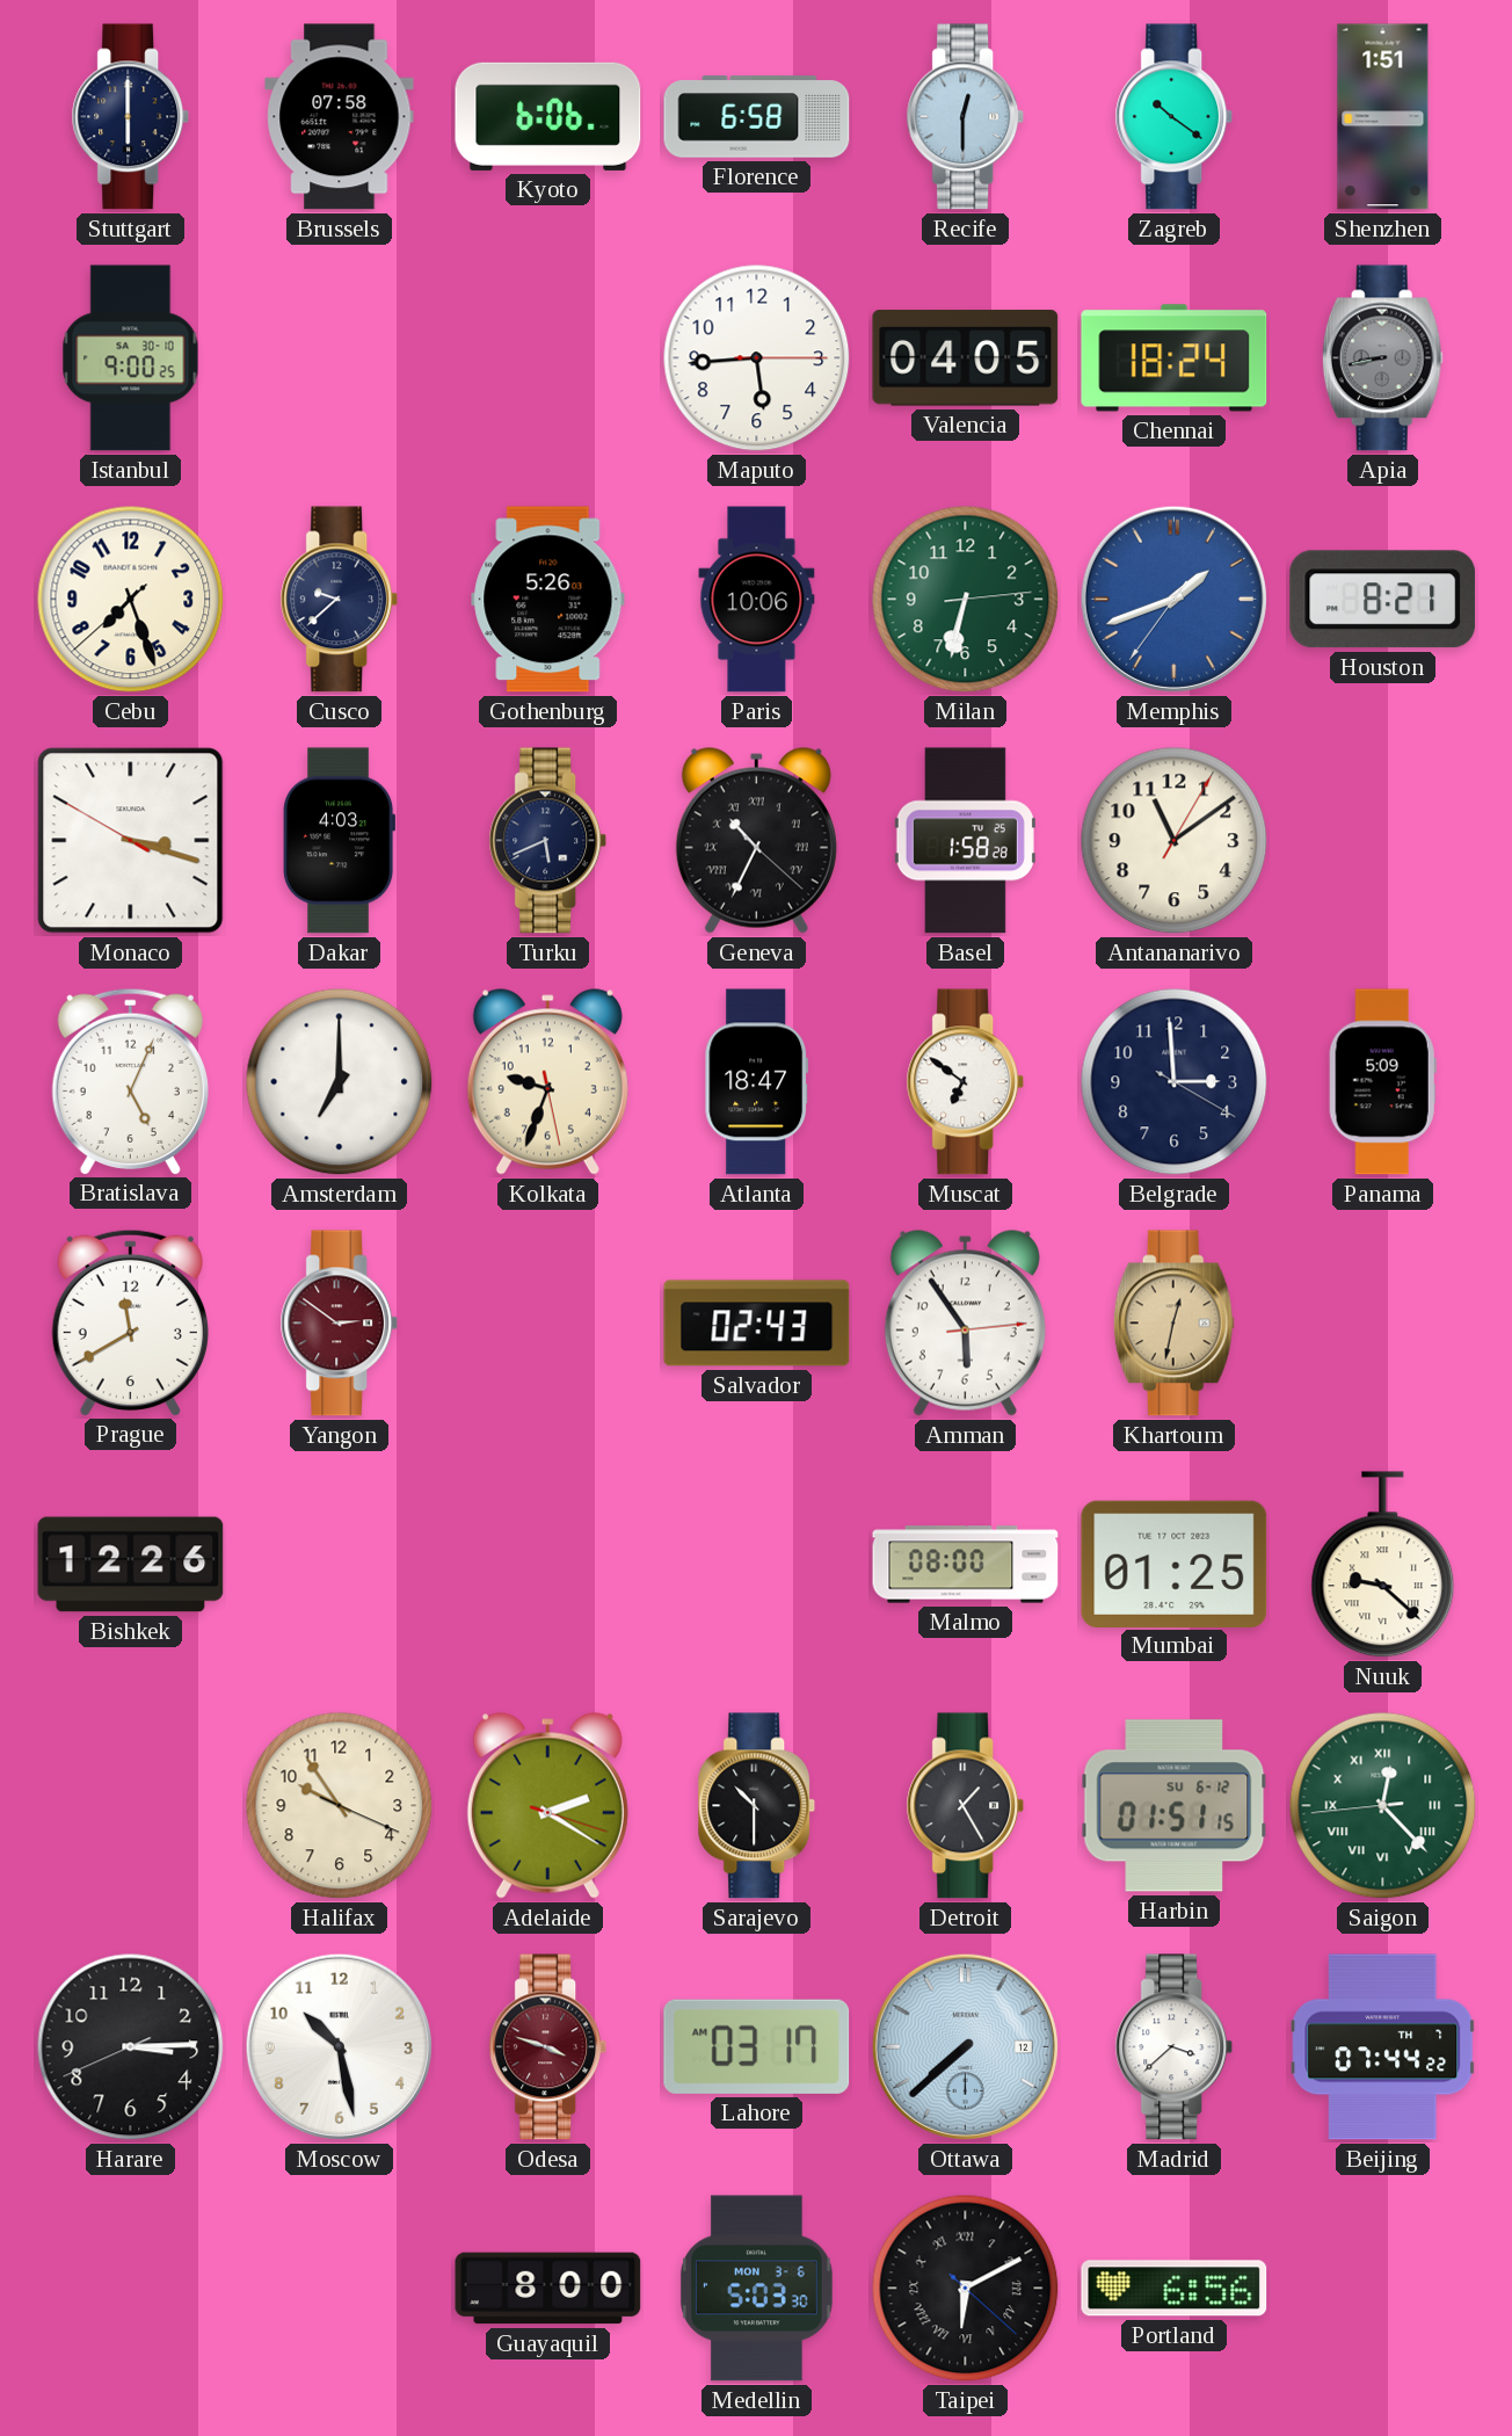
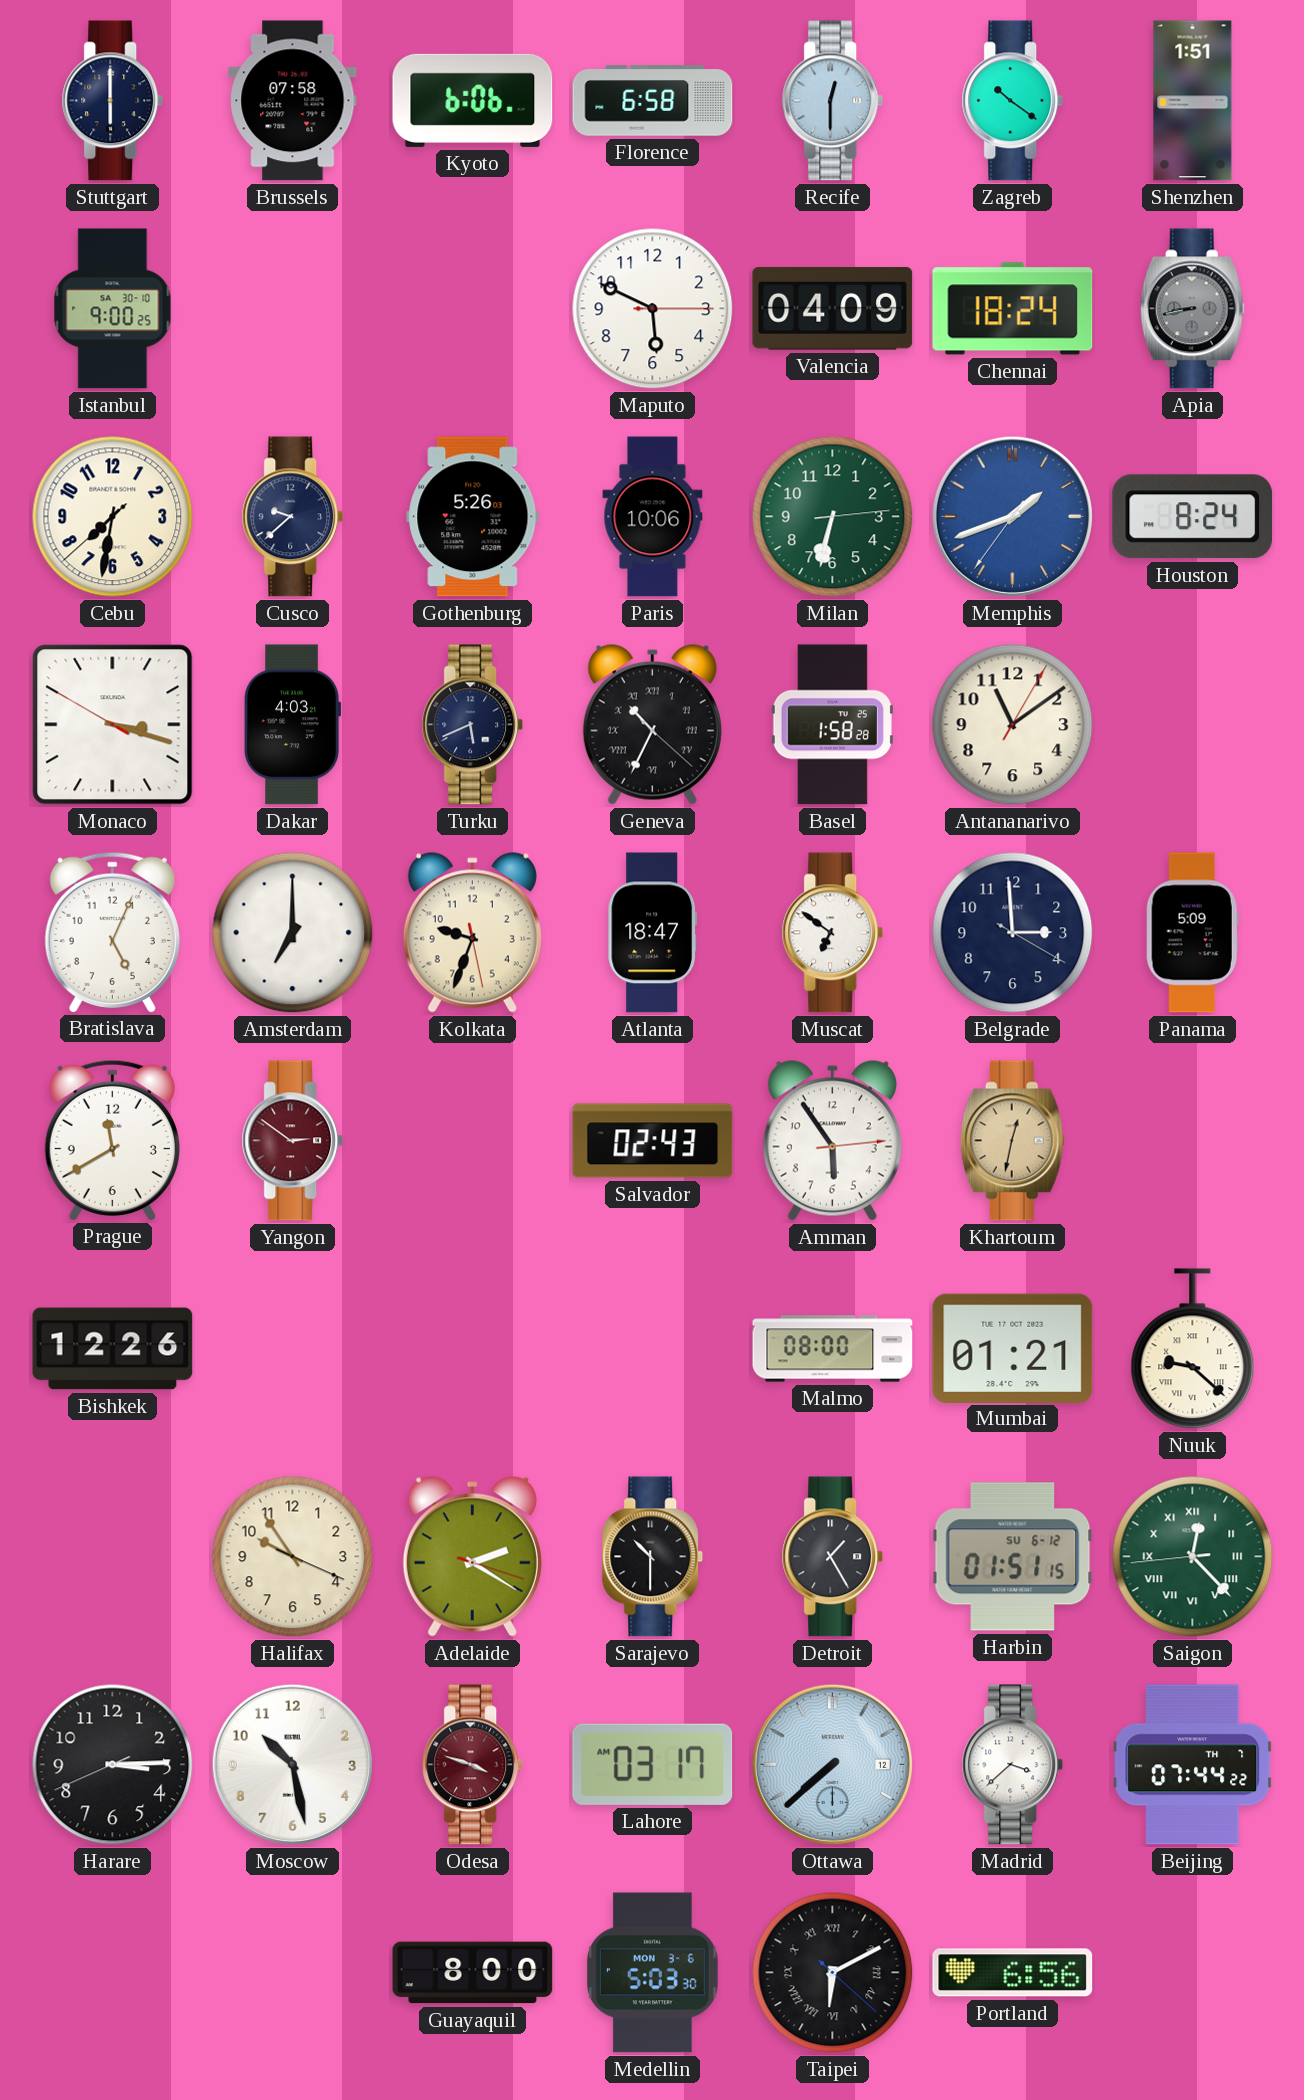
Maputo: 5:44 -> 5:49
Valencia: 04:05 -> 04:09
Cebu: 7:26 -> 7:31
Houston: 8:21 -> 8:24
Mumbai: 01:25 -> 01:21
